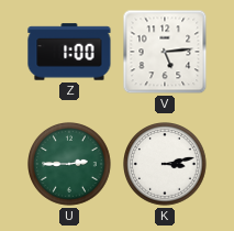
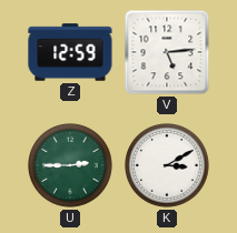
Z: 1:00 -> 12:59
K: 3:13 -> 3:10
